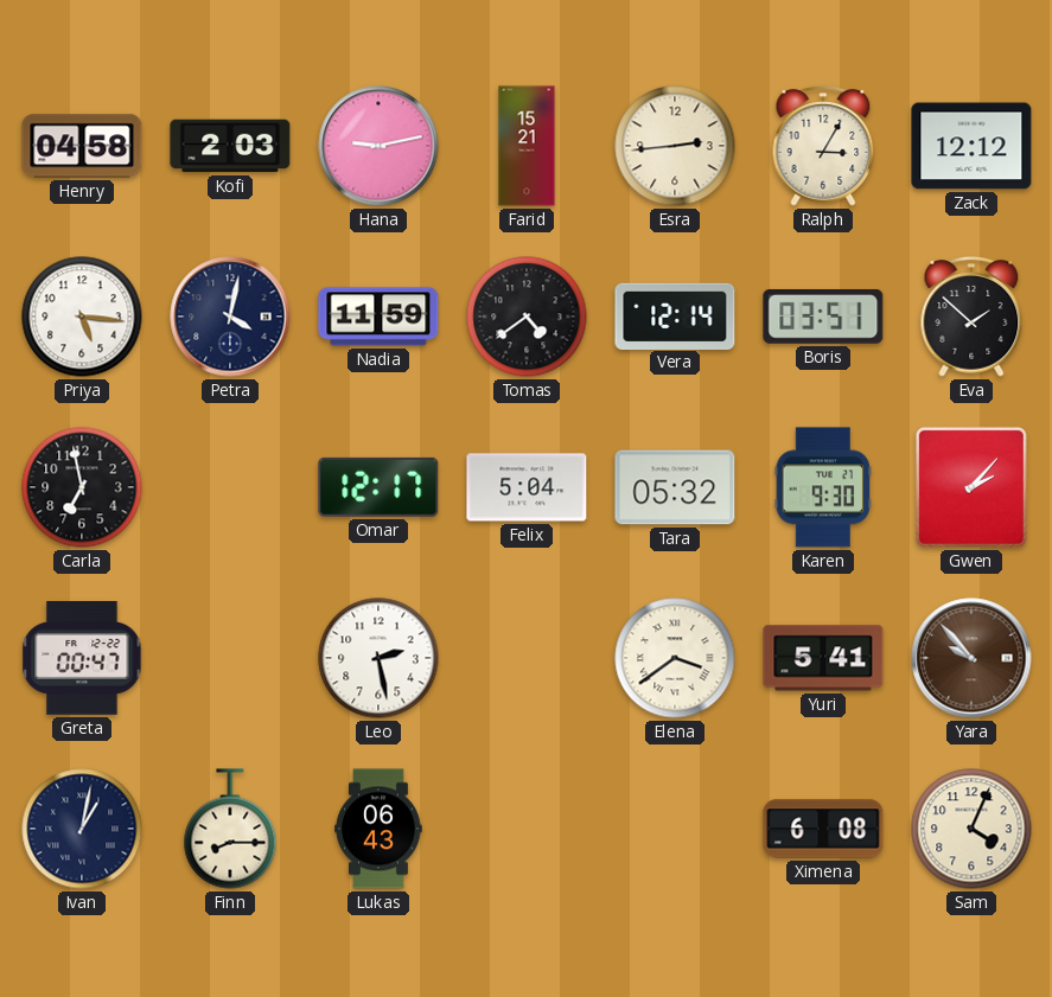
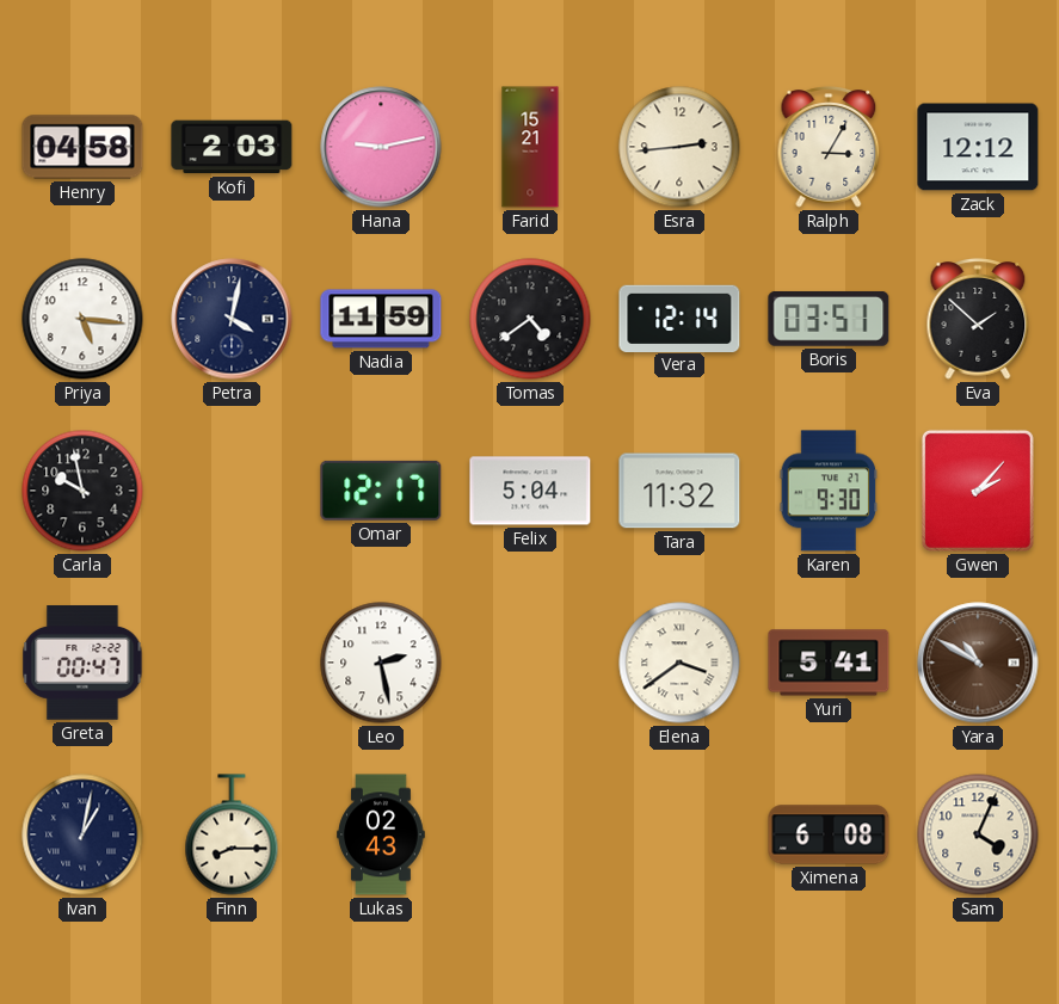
Carla: 6:58 -> 9:58
Tara: 05:32 -> 11:32
Yara: 9:53 -> 10:50
Lukas: 06:43 -> 02:43
